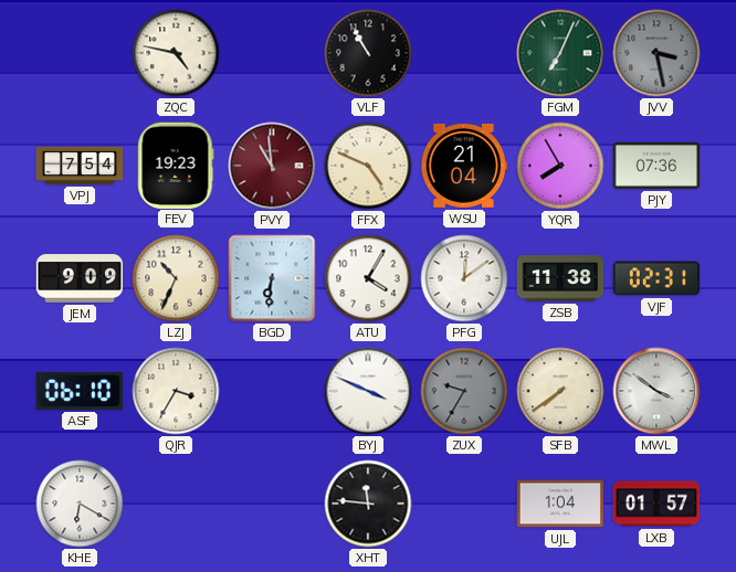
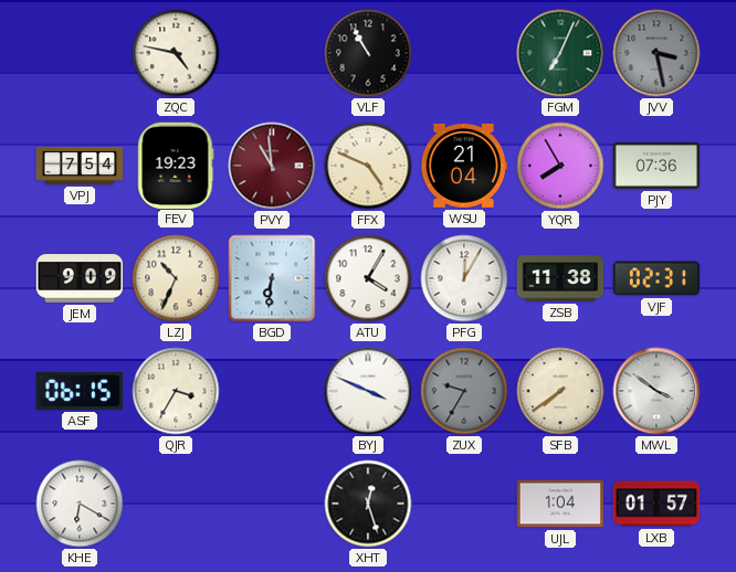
PFG: 12:09 -> 12:05
ASF: 06:10 -> 06:15
XHT: 11:46 -> 12:27
